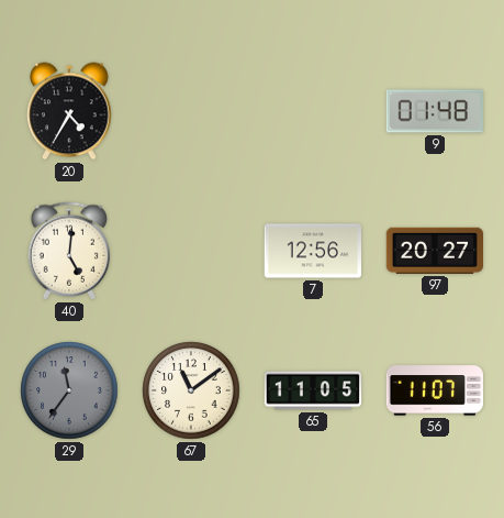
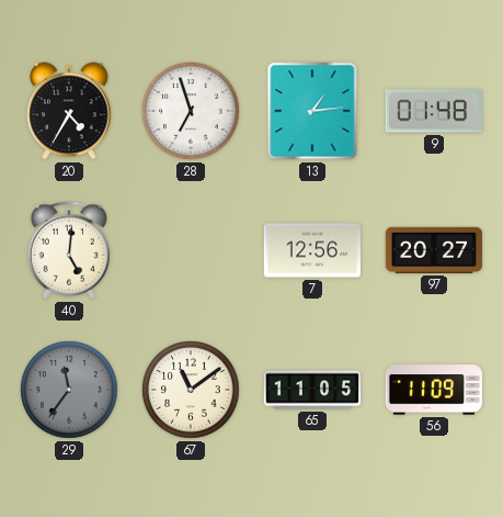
28: none -> 6:57
13: none -> 1:14
56: 11:07 -> 11:09
